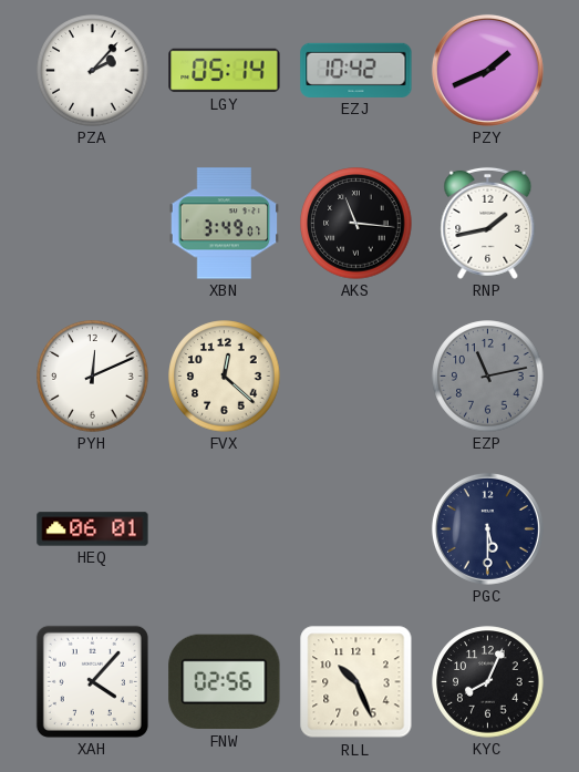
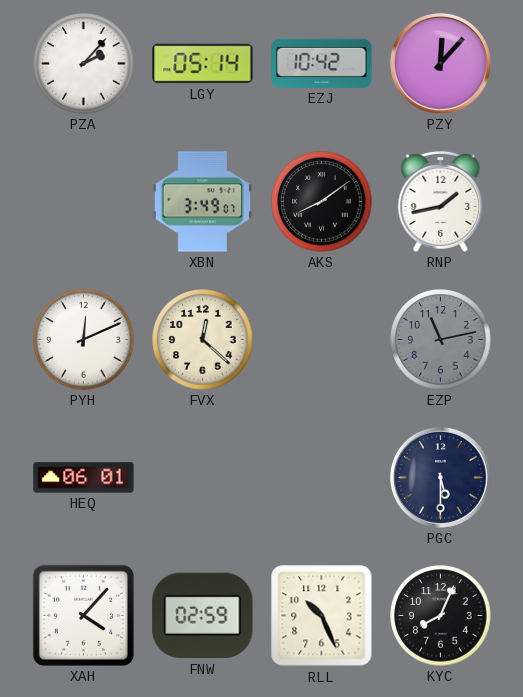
PZY: 1:41 -> 12:07
AKS: 11:16 -> 8:09
FNW: 02:56 -> 02:59
